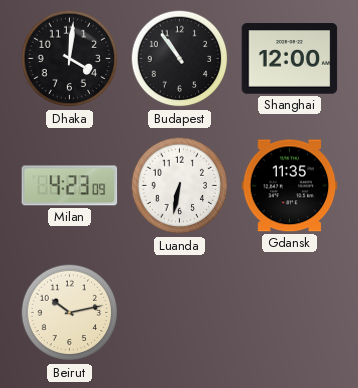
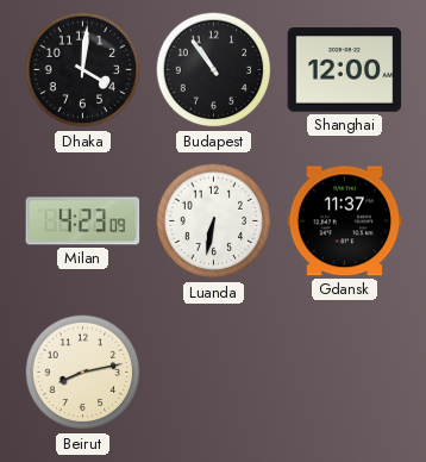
Gdansk: 11:35 -> 11:37
Beirut: 10:13 -> 8:13
